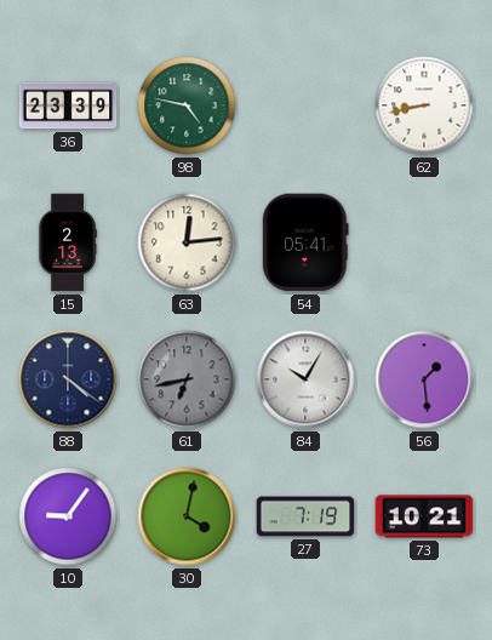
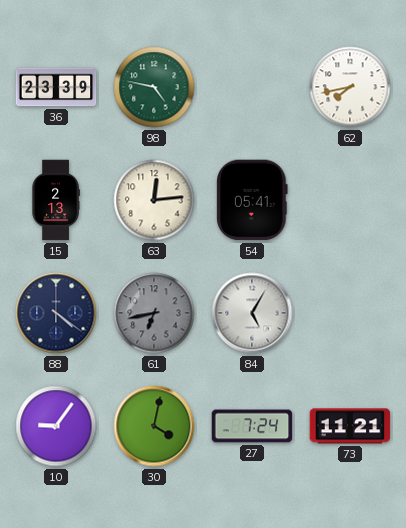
62: 8:43 -> 7:43
84: 10:05 -> 5:05
56: 1:29 -> none
27: 7:19 -> 7:24
73: 10:21 -> 11:21
